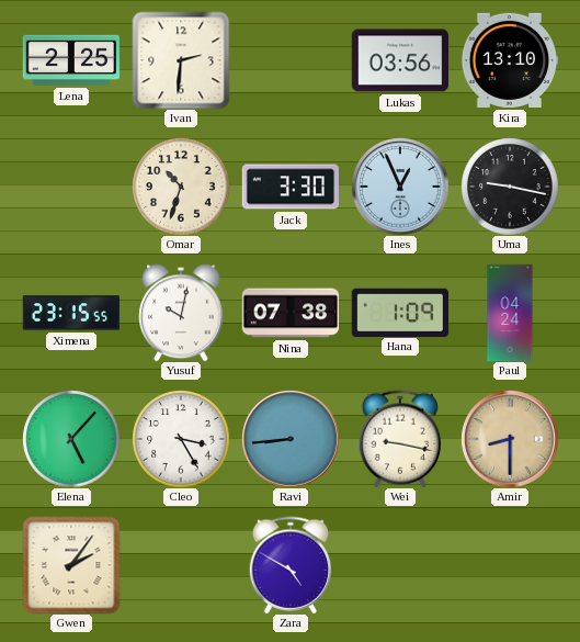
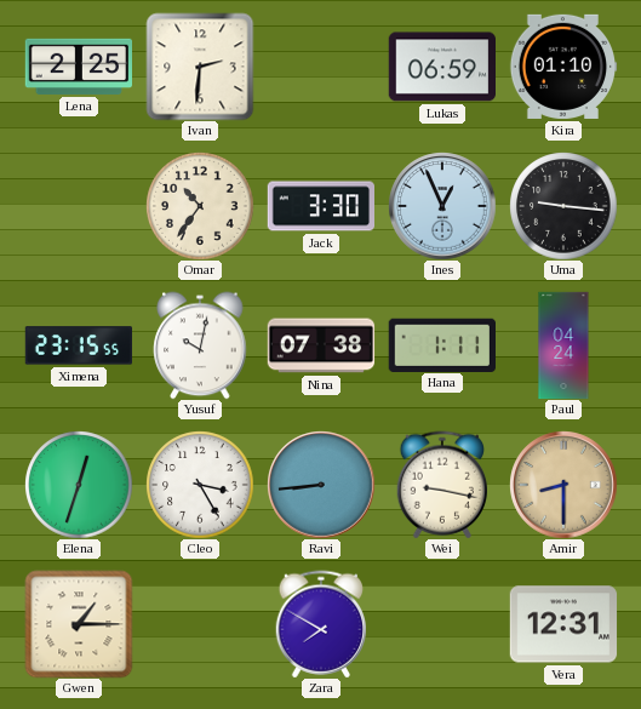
Lukas: 03:56 -> 06:59
Kira: 13:10 -> 01:10
Omar: 10:33 -> 10:36
Uma: 9:17 -> 9:16
Hana: 1:09 -> 1:11
Elena: 5:07 -> 12:33
Gwen: 2:06 -> 1:15
Zara: 4:50 -> 7:50
Vera: none -> 12:31
